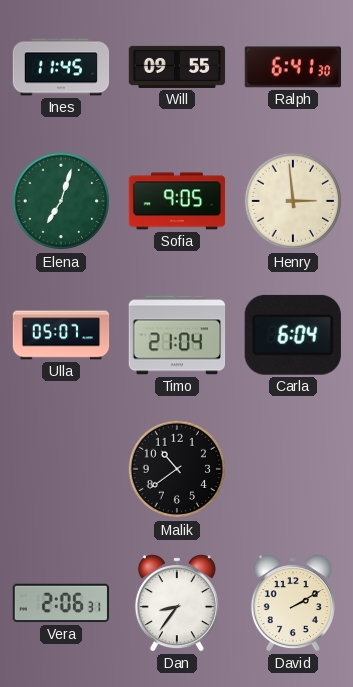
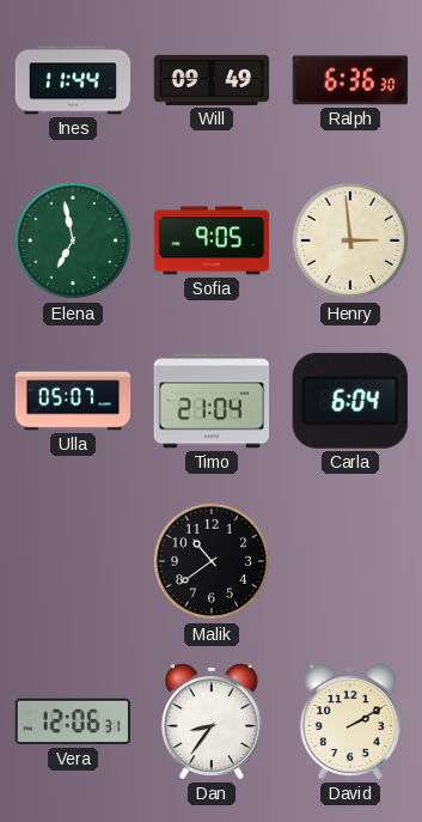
Ines: 11:45 -> 11:44
Will: 09:55 -> 09:49
Ralph: 6:41 -> 6:36
Elena: 7:03 -> 6:58
Vera: 2:06 -> 12:06
